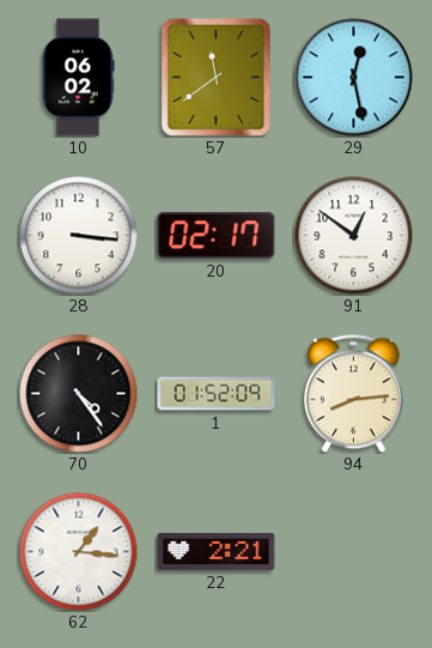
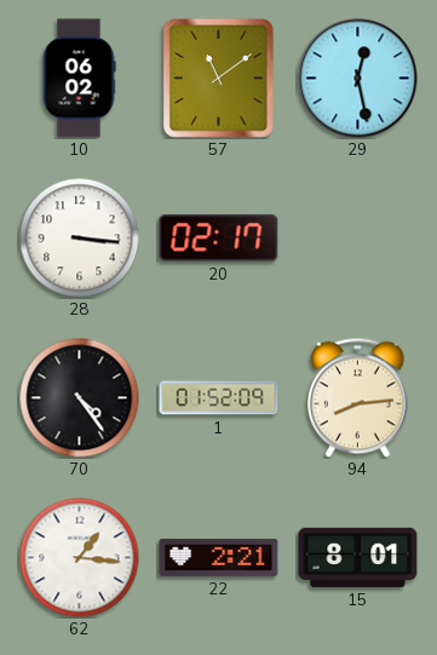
57: 11:39 -> 11:09
91: 12:51 -> none
15: none -> 8:01
